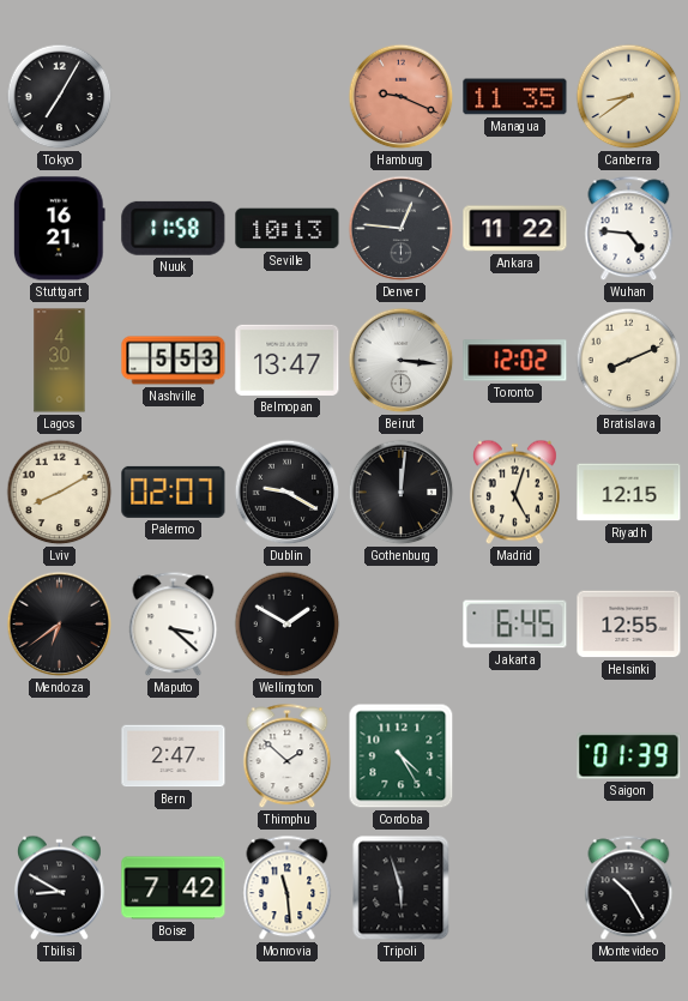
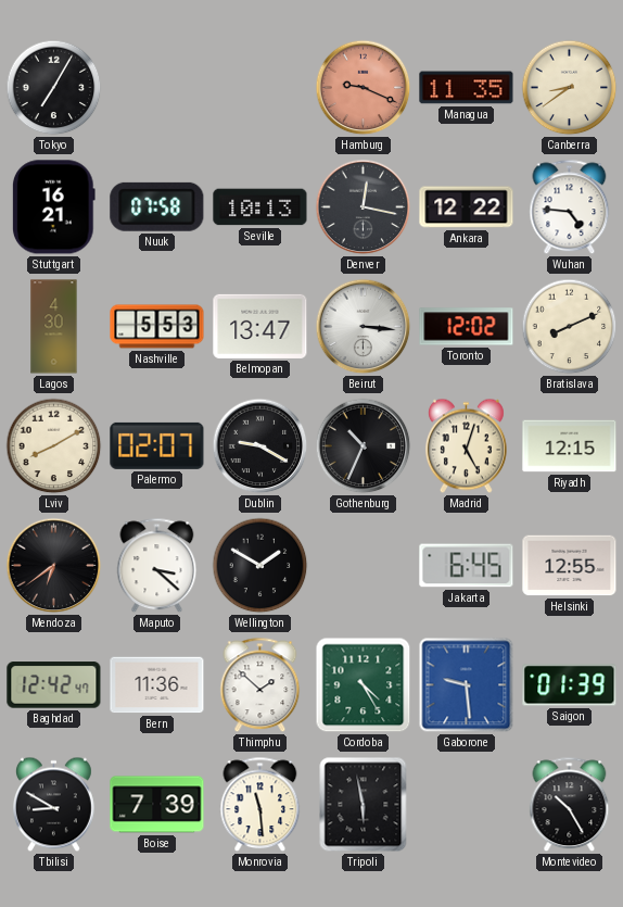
Nuuk: 11:58 -> 07:58
Denver: 12:46 -> 12:17
Ankara: 11:22 -> 12:22
Gothenburg: 12:01 -> 10:34
Baghdad: none -> 12:42
Bern: 2:47 -> 11:36
Gaborone: none -> 9:29
Boise: 7:42 -> 7:39
Tripoli: 5:57 -> 5:58
